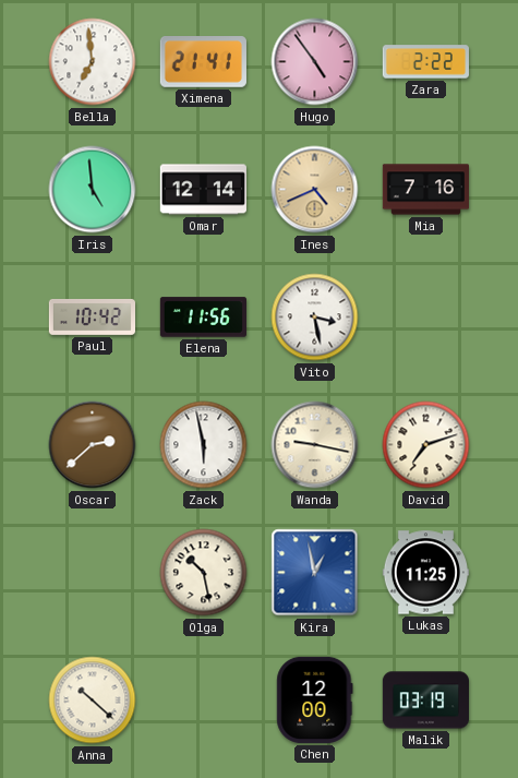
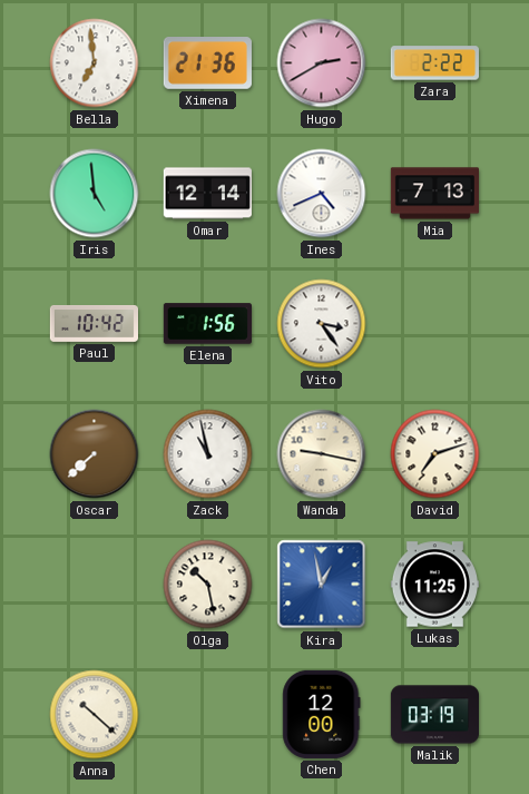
Ximena: 21:41 -> 21:36
Hugo: 4:54 -> 2:40
Ines dial: champagne -> white
Mia: 7:16 -> 7:13
Elena: 11:56 -> 1:56
Vito: 3:28 -> 3:24
Oscar: 2:38 -> 7:38
Zack: 5:58 -> 10:58
